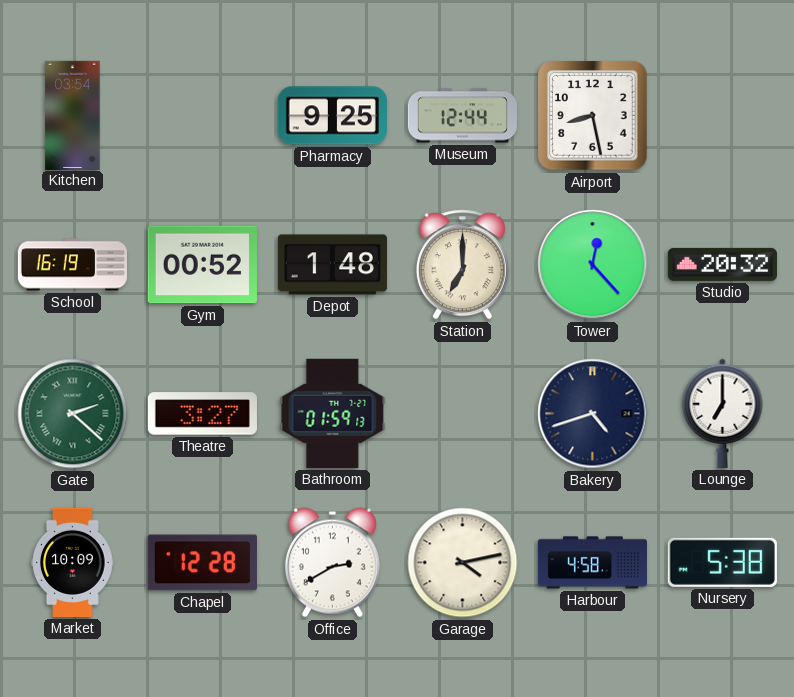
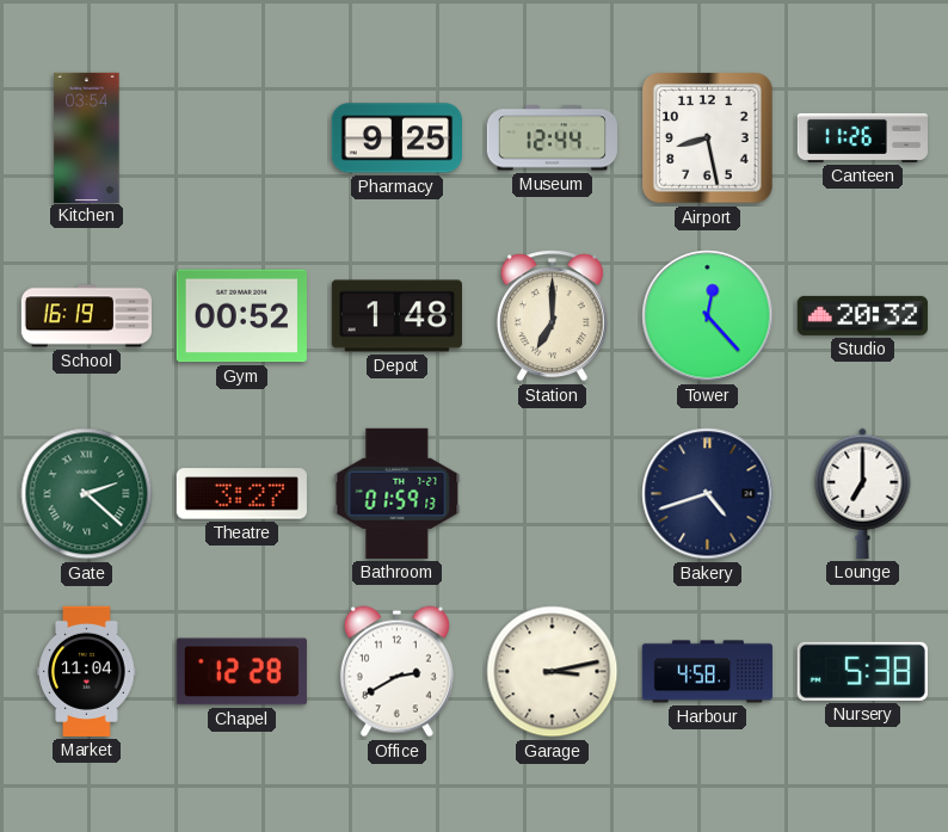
Canteen: none -> 11:26
Market: 10:09 -> 11:04
Garage: 4:13 -> 3:13
